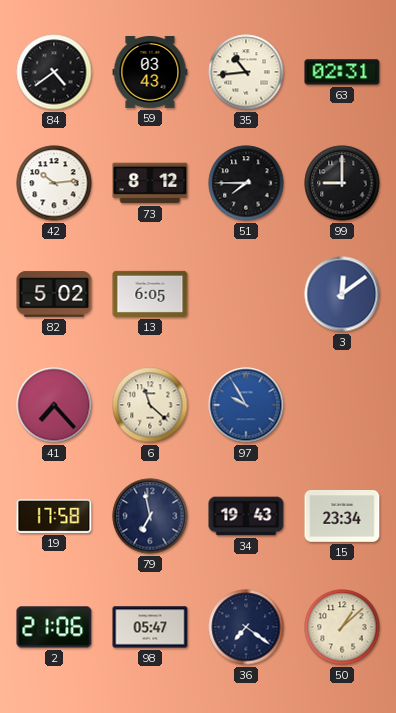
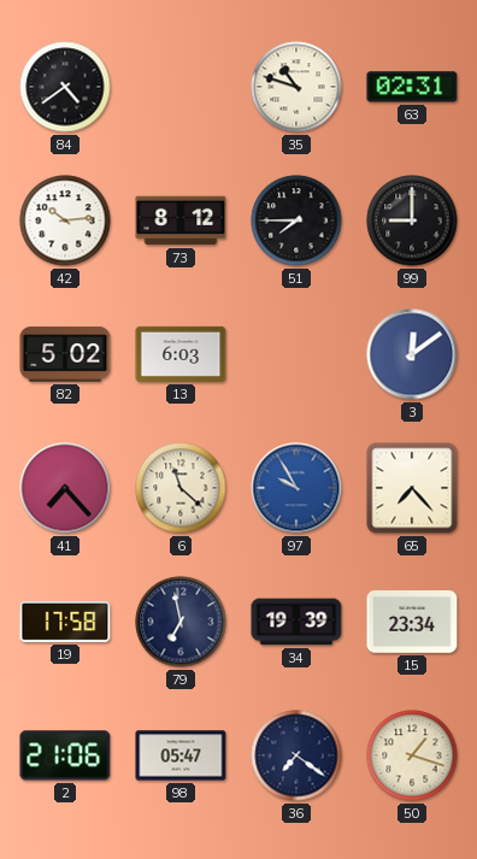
59: 03:43 -> none
35: 10:44 -> 10:48
13: 6:05 -> 6:03
65: none -> 7:23
34: 19:43 -> 19:39
50: 1:08 -> 1:18
